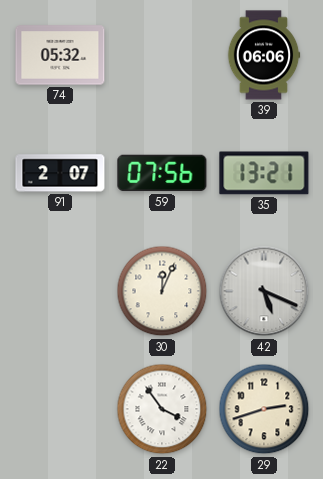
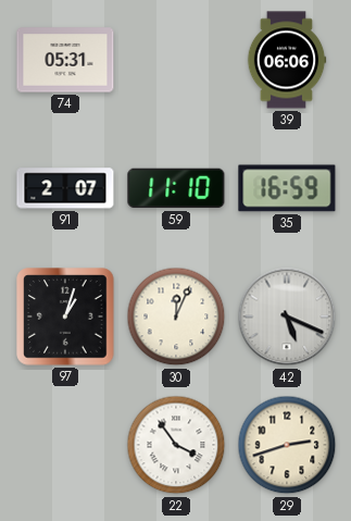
74: 05:32 -> 05:31
59: 07:56 -> 11:10
35: 13:21 -> 16:59
97: none -> 1:03
